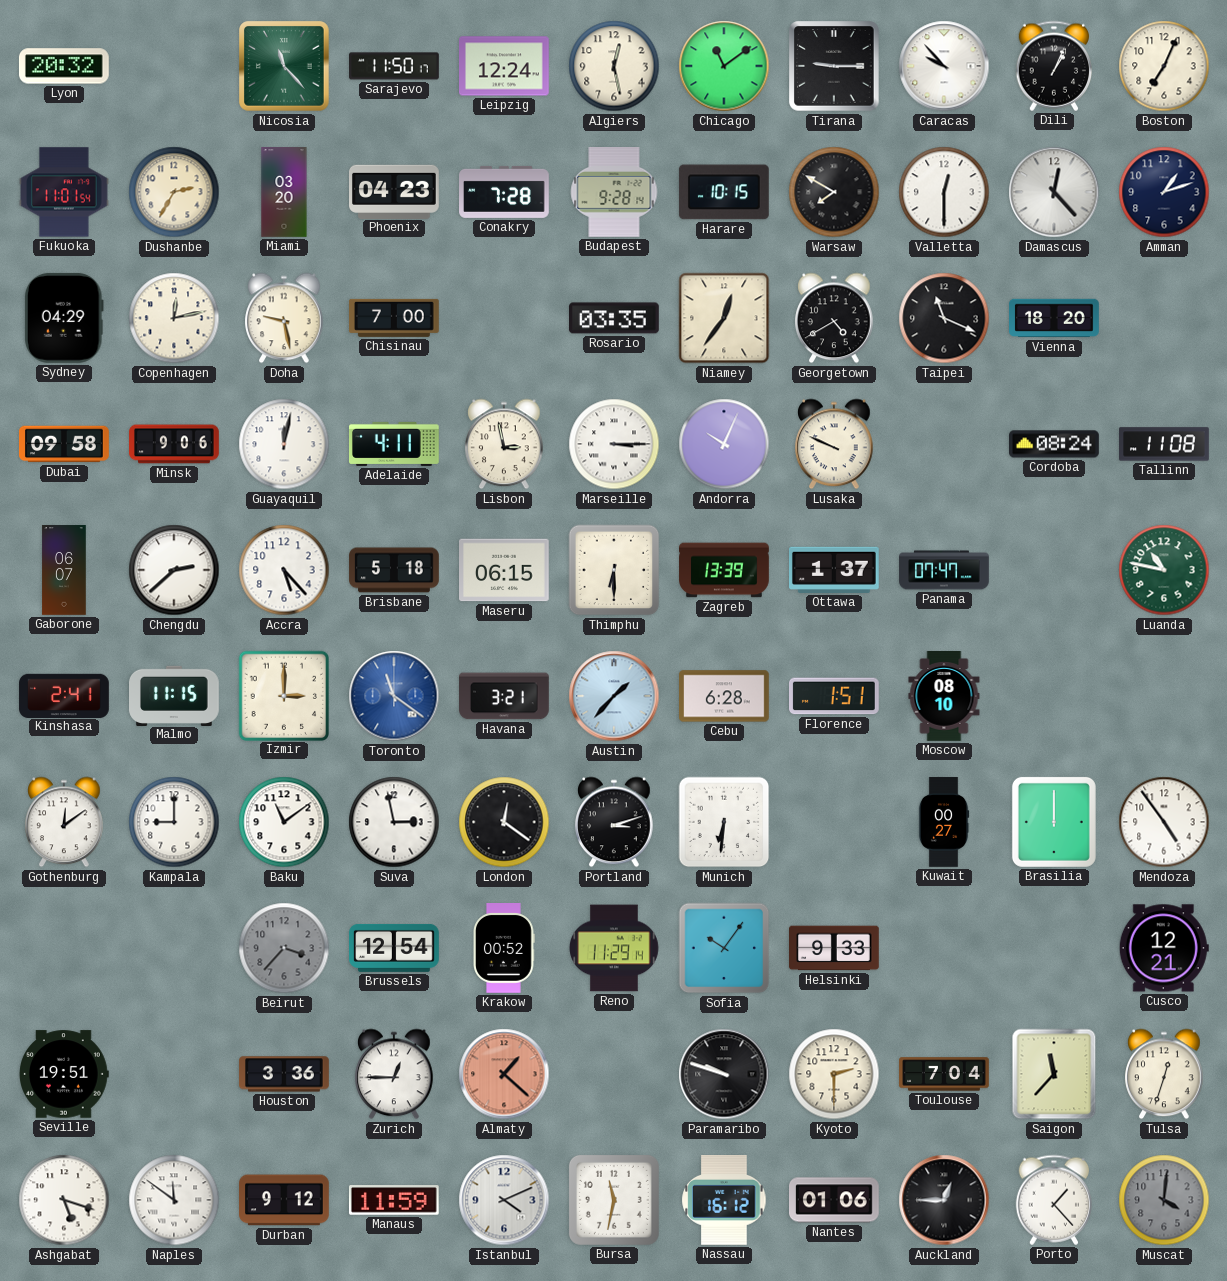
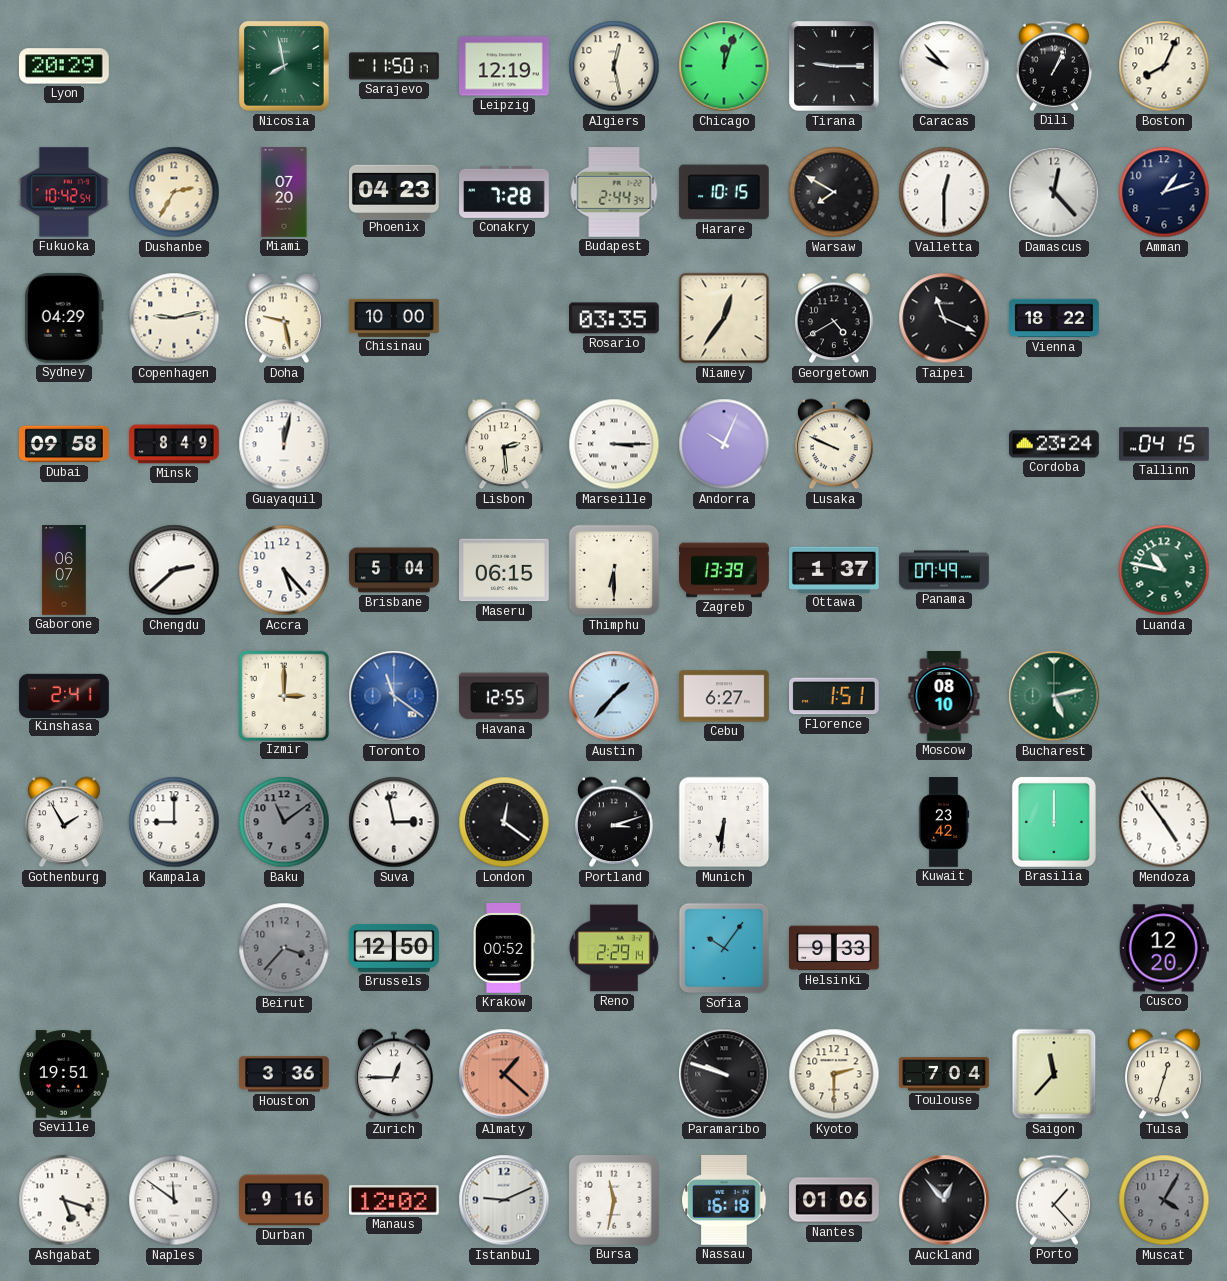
Lyon: 20:32 -> 20:29
Nicosia: 11:23 -> 7:58
Leipzig: 12:24 -> 12:19
Chicago: 11:09 -> 12:03
Boston: 7:04 -> 8:04
Fukuoka: 11:01 -> 10:42
Miami: 03:20 -> 07:20
Budapest: 9:28 -> 2:44
Copenhagen: 12:13 -> 9:13
Chisinau: 7:00 -> 10:00
Vienna: 18:20 -> 18:22
Minsk: 9:06 -> 8:49
Adelaide: 4:11 -> none
Lisbon: 2:58 -> 2:29
Cordoba: 08:24 -> 23:24
Tallinn: 11:08 -> 04:15
Brisbane: 5:18 -> 5:04
Panama: 07:47 -> 07:49
Malmo: 11:15 -> none
Havana: 3:21 -> 12:55
Cebu: 6:28 -> 6:27
Bucharest: none -> 5:13
Gothenburg: 12:09 -> 1:55
Baku dial: white -> grey
Kuwait: 00:27 -> 23:42
Brussels: 12:54 -> 12:50
Reno: 11:29 -> 2:29
Cusco: 12:21 -> 12:20
Durban: 9:12 -> 9:16
Manaus: 11:59 -> 12:02
Istanbul: 4:11 -> 9:11
Nassau: 16:12 -> 16:18
Auckland: 12:45 -> 12:53
Muscat: 4:01 -> 4:05
